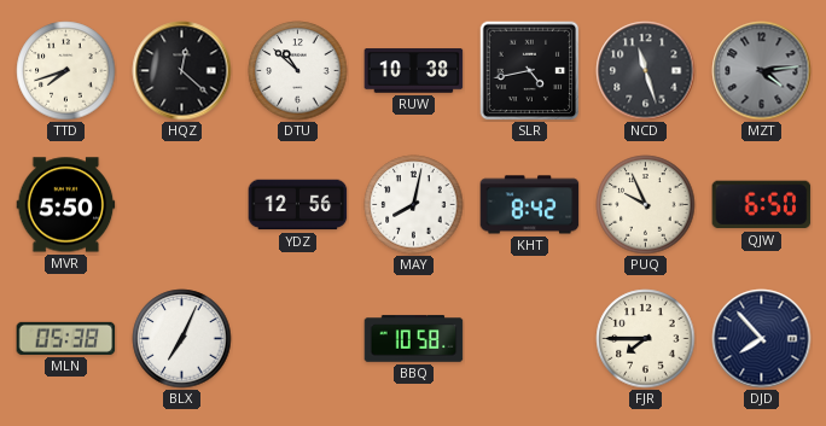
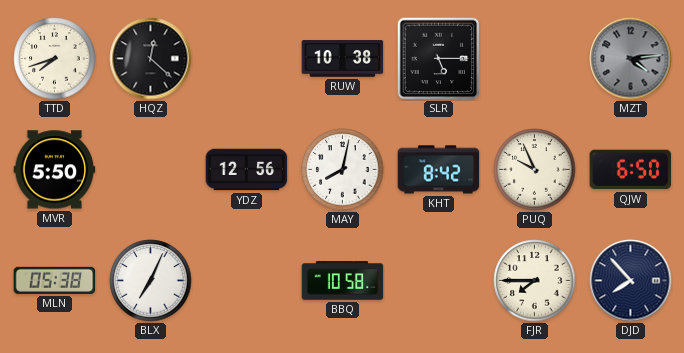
DTU: 10:52 -> none
SLR: 4:43 -> 5:15
NCD: 11:27 -> none
